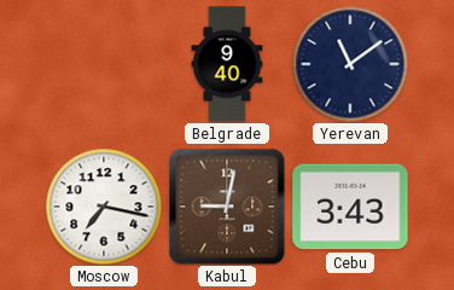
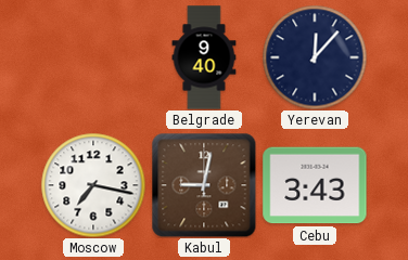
Yerevan: 11:09 -> 12:07
